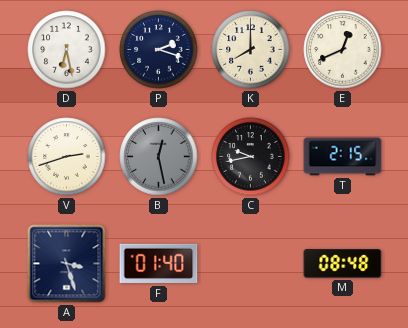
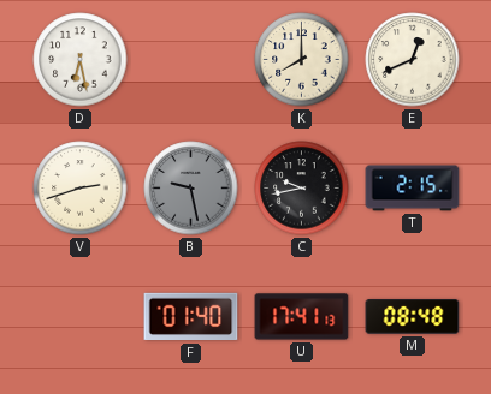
P: 2:18 -> none
B: 12:28 -> 9:28
A: 3:27 -> none
U: none -> 17:41
